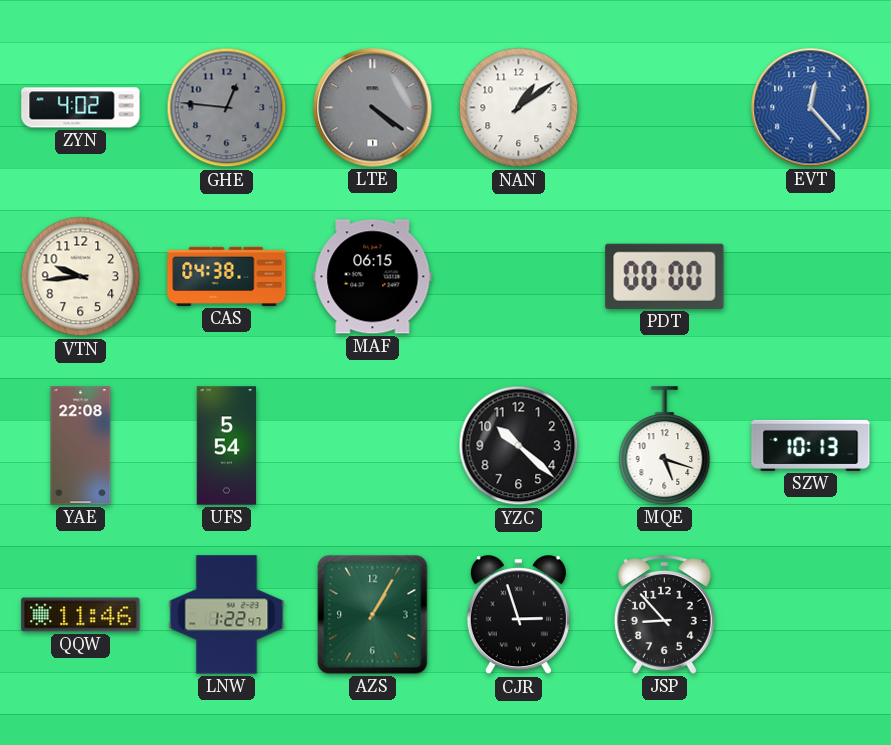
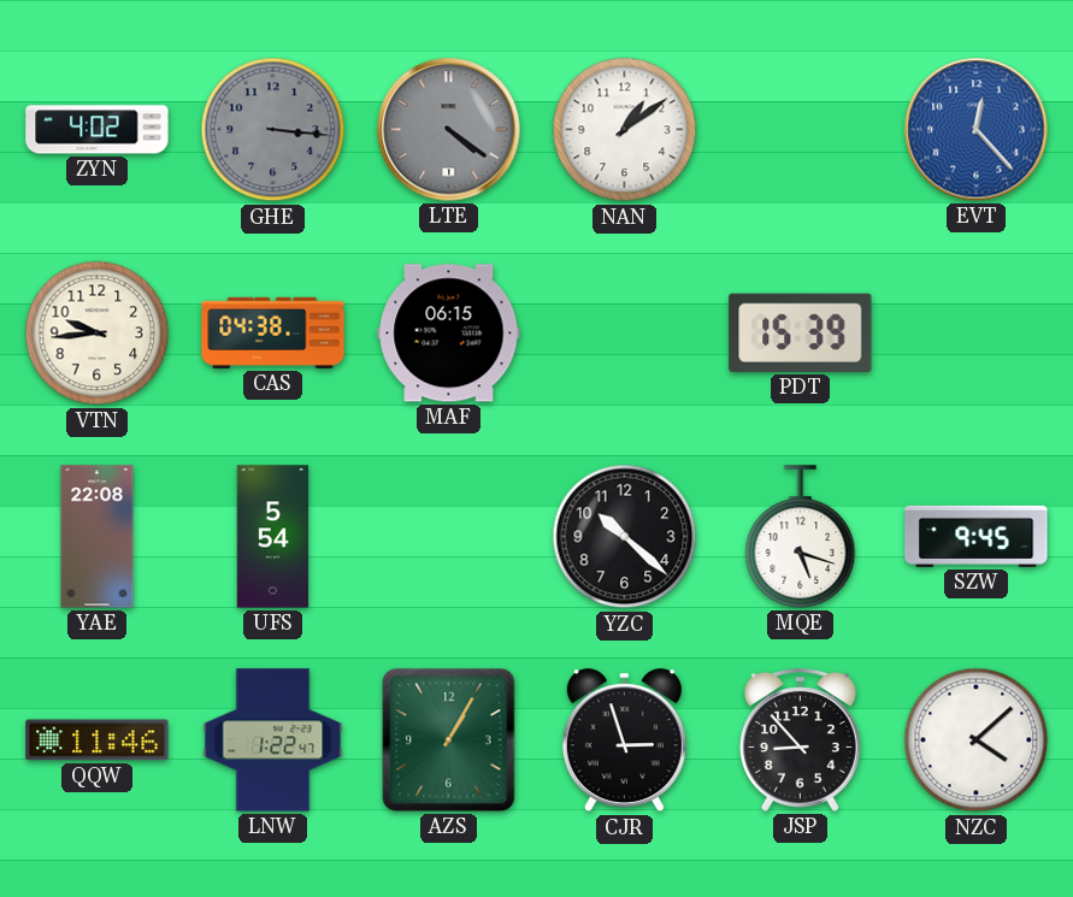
GHE: 12:46 -> 3:16
PDT: 00:00 -> 15:39
SZW: 10:13 -> 9:45
NZC: none -> 4:08
